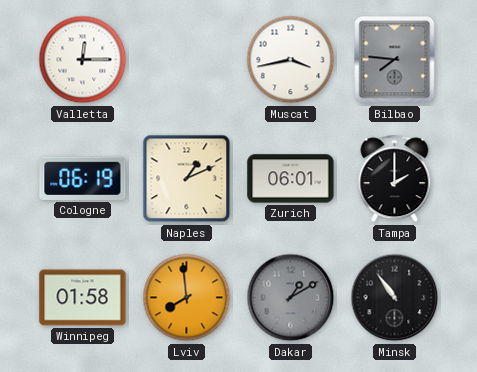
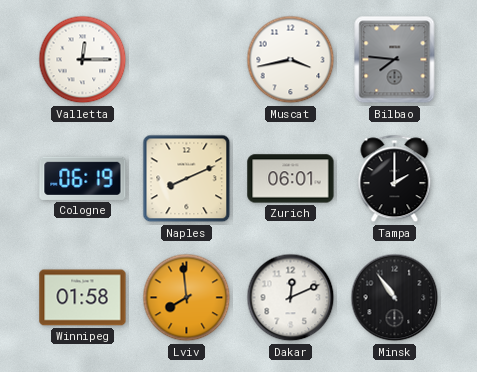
Naples: 1:11 -> 8:11
Dakar: 1:10 -> 12:11
Dakar dial: grey -> white
